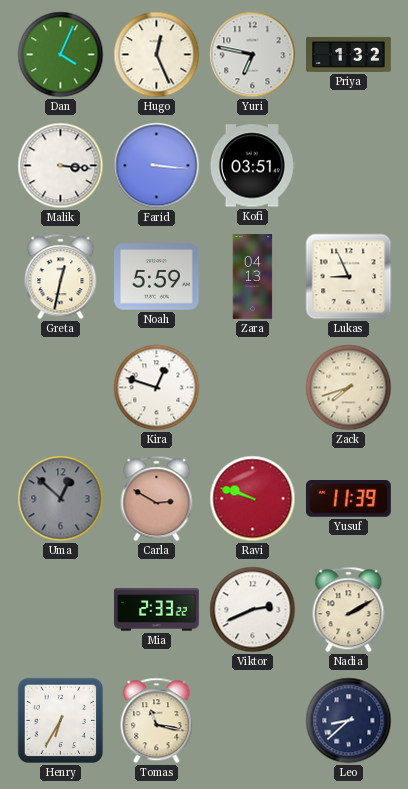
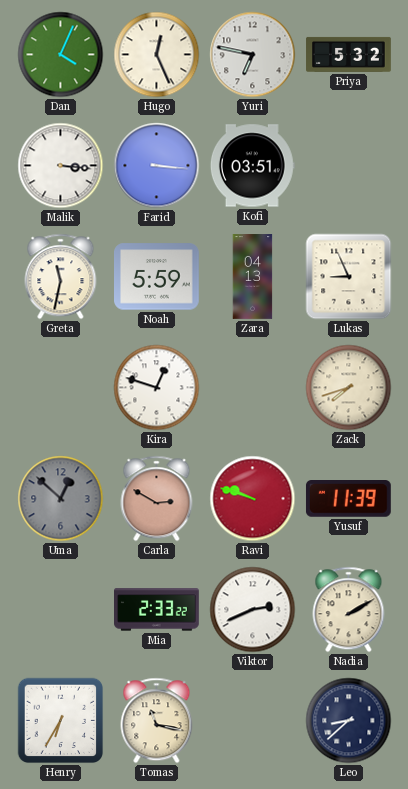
Priya: 1:32 -> 5:32
Greta: 12:32 -> 11:32
